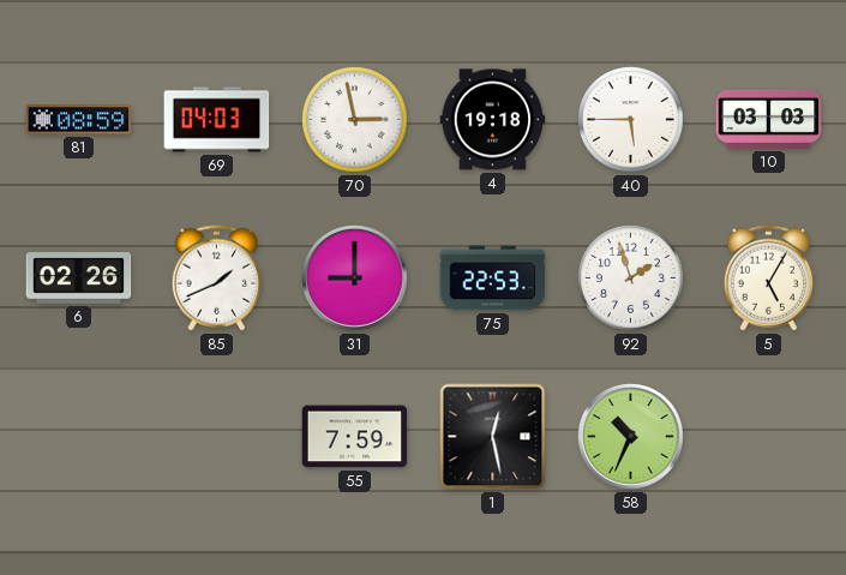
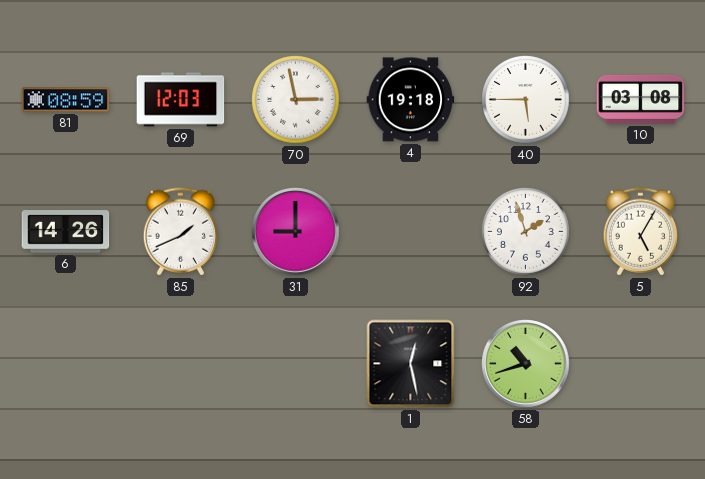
69: 04:03 -> 12:03
10: 03:03 -> 03:08
6: 02:26 -> 14:26
75: 22:53 -> none
55: 7:59 -> none
58: 10:34 -> 10:42
